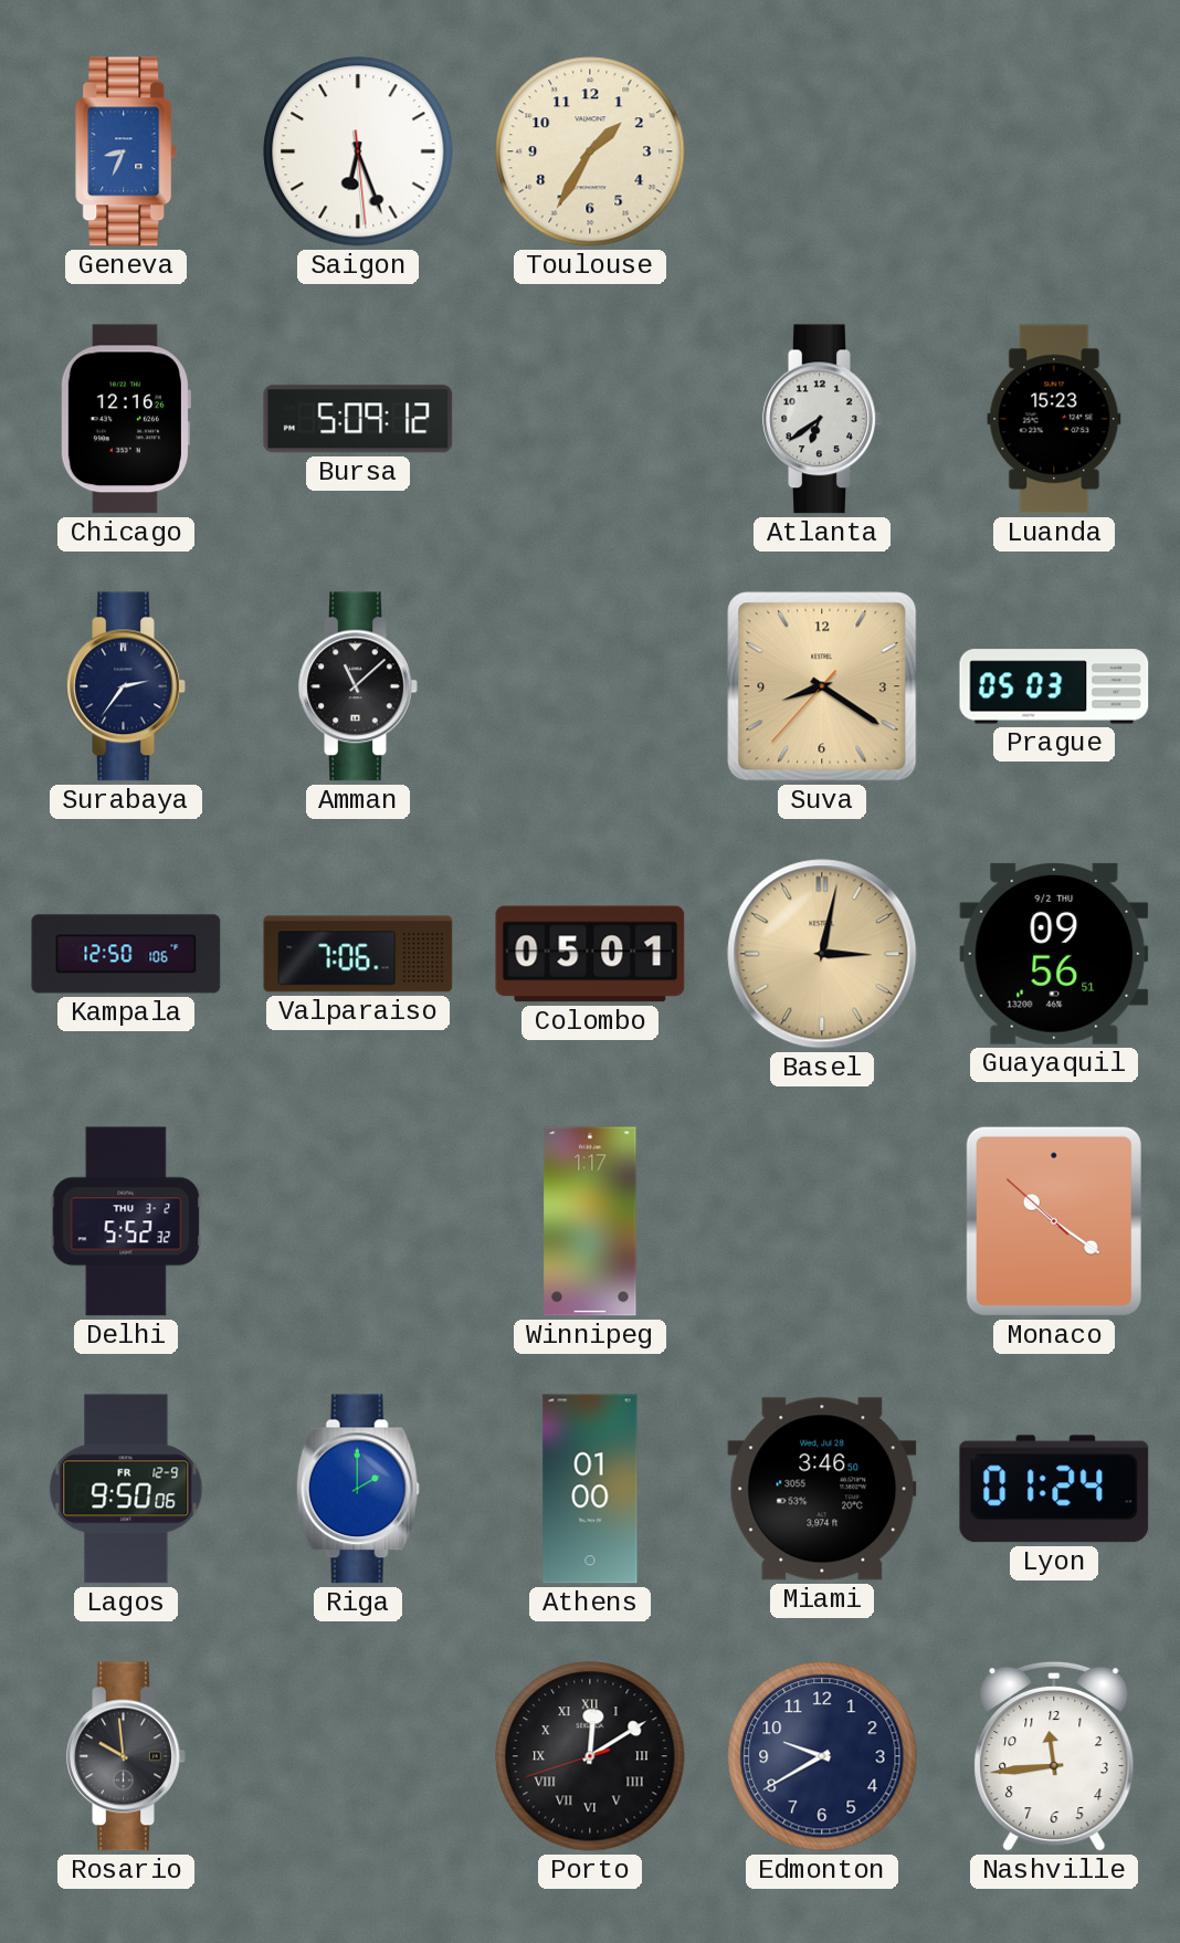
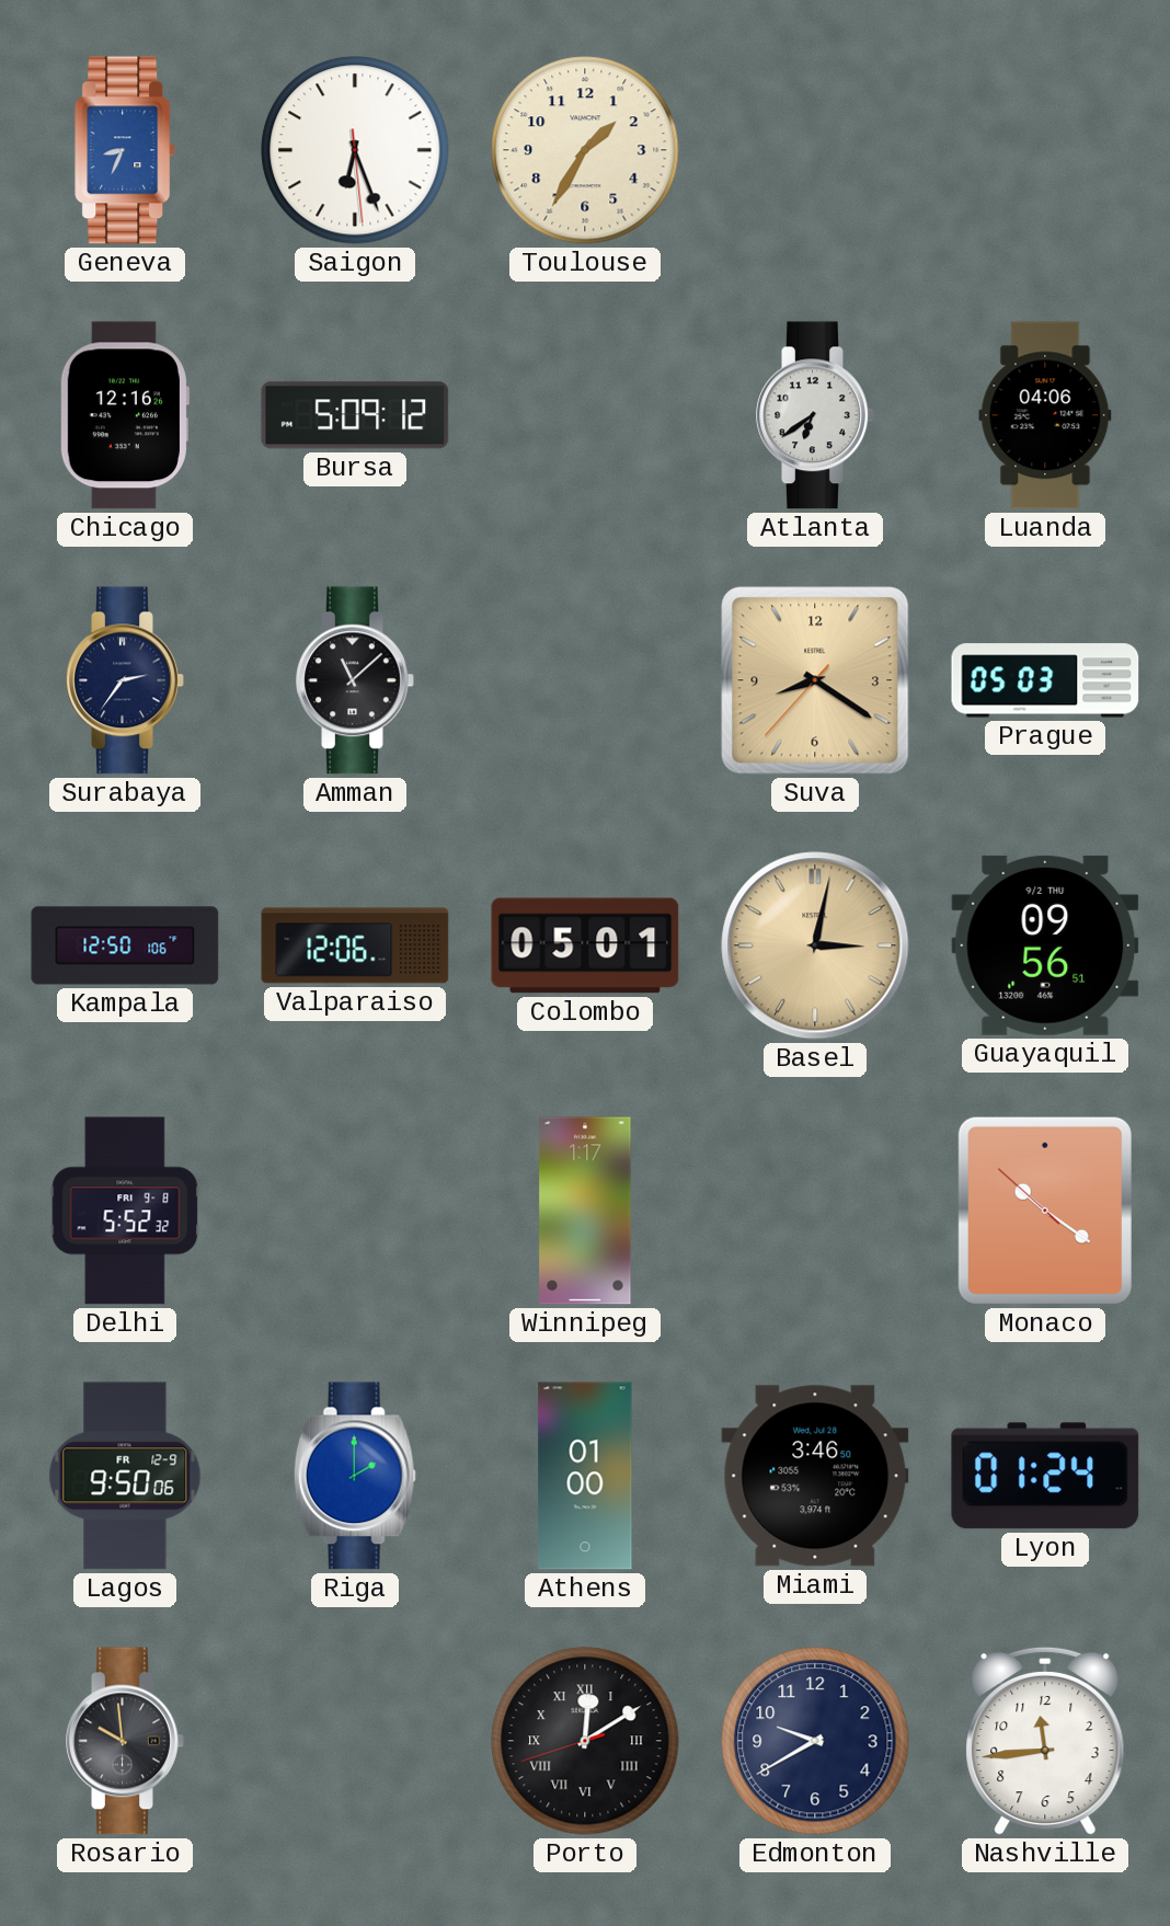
Luanda: 15:23 -> 04:06
Valparaiso: 7:06 -> 12:06
Delhi date: THU 3-2 -> FRI 9-8
